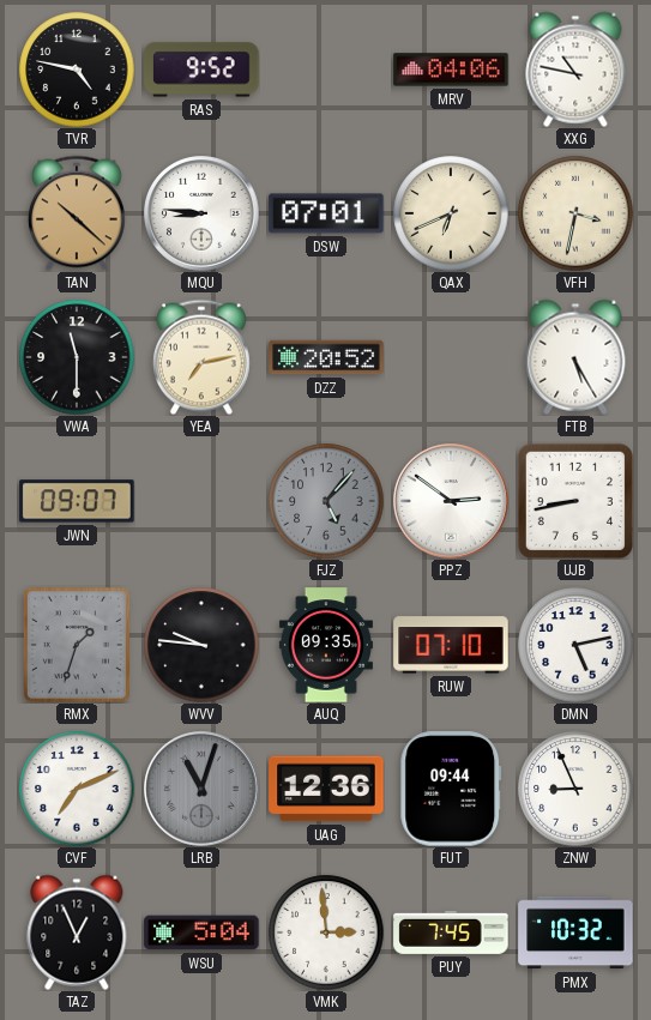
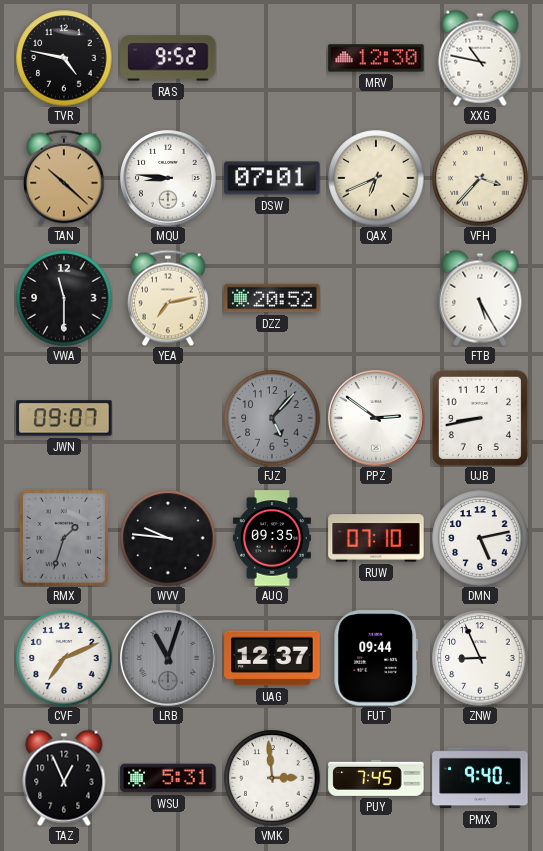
MRV: 04:06 -> 12:30
VFH: 3:32 -> 3:37
UAG: 12:36 -> 12:37
WSU: 5:04 -> 5:31
PMX: 10:32 -> 9:40
